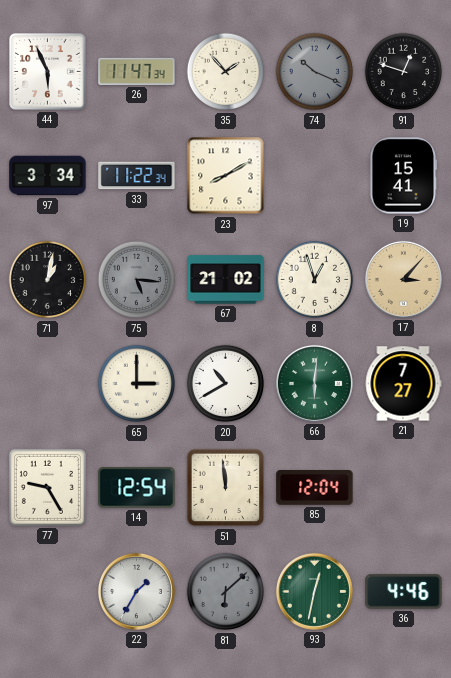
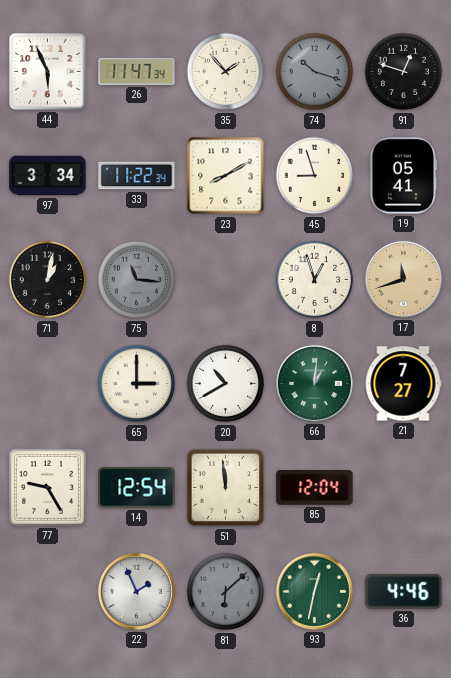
74: 10:19 -> 10:18
45: none -> 8:57
19: 15:41 -> 05:41
75: 5:16 -> 11:16
67: 21:02 -> none
17: 3:07 -> 11:42
66: 6:01 -> 1:01
22: 1:35 -> 1:56
